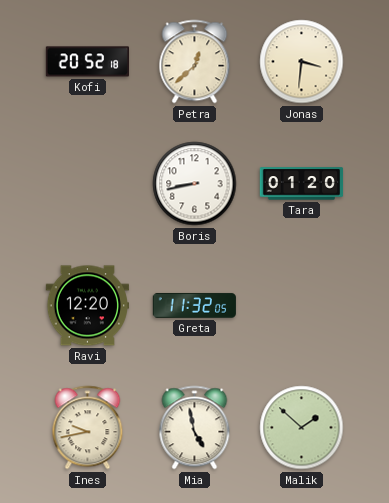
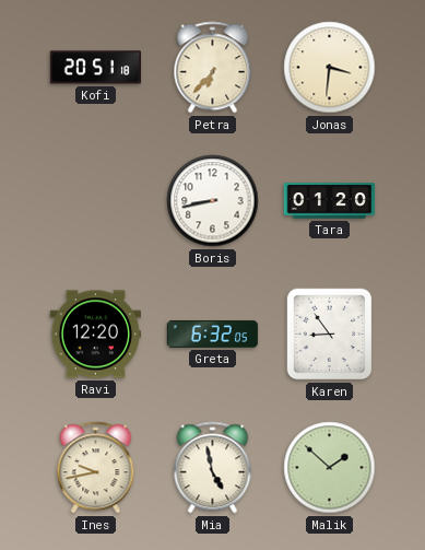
Kofi: 20:52 -> 20:51
Petra: 12:38 -> 6:37
Greta: 11:32 -> 6:32
Karen: none -> 8:54
